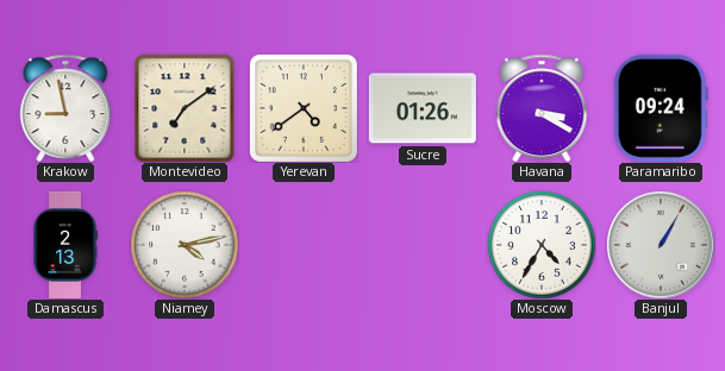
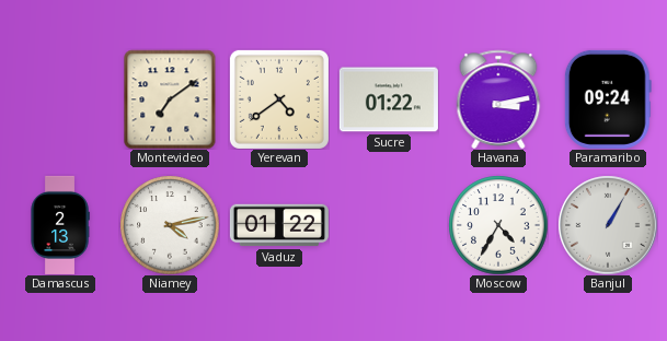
Krakow: 8:58 -> none
Sucre: 01:26 -> 01:22
Havana: 3:20 -> 3:13
Vaduz: none -> 01:22
